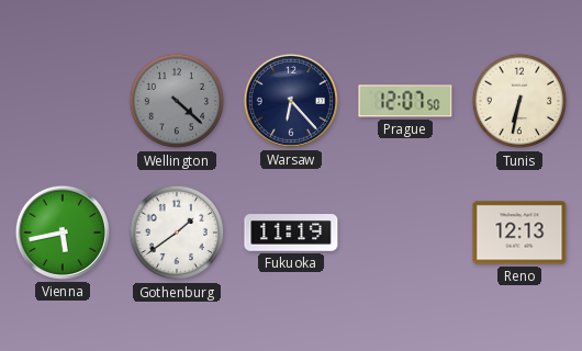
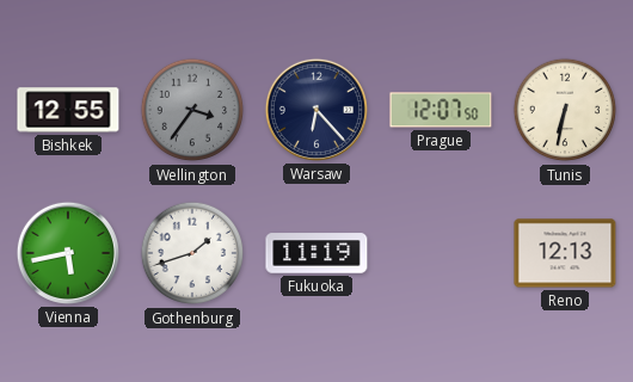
Bishkek: none -> 12:55
Wellington: 4:22 -> 3:36
Gothenburg: 1:39 -> 1:42
